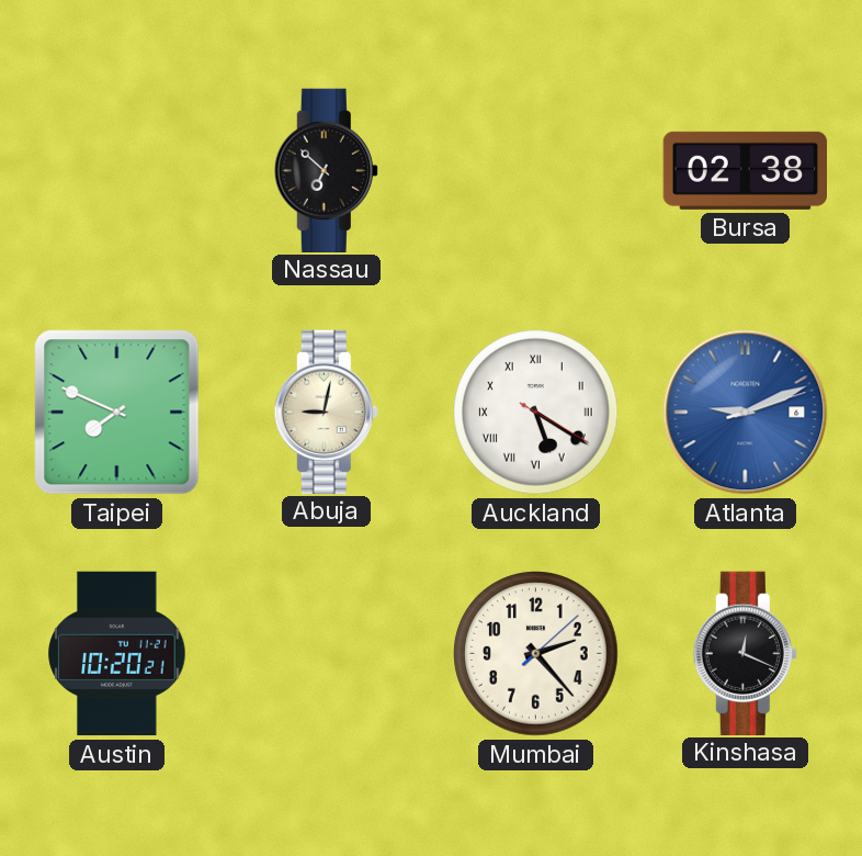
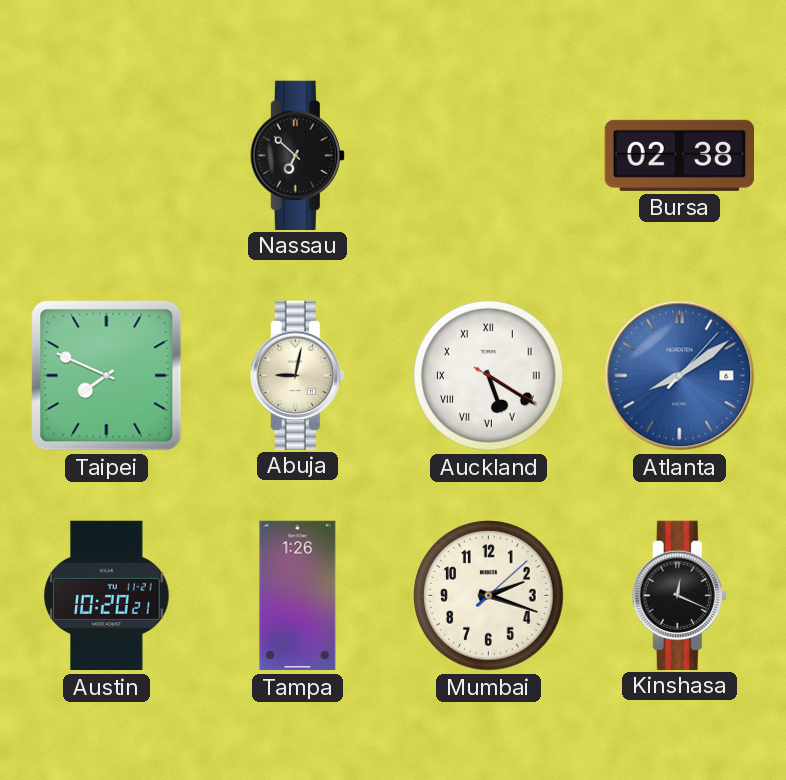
Atlanta: 9:11 -> 8:09
Tampa: none -> 1:26
Mumbai: 2:23 -> 2:18
